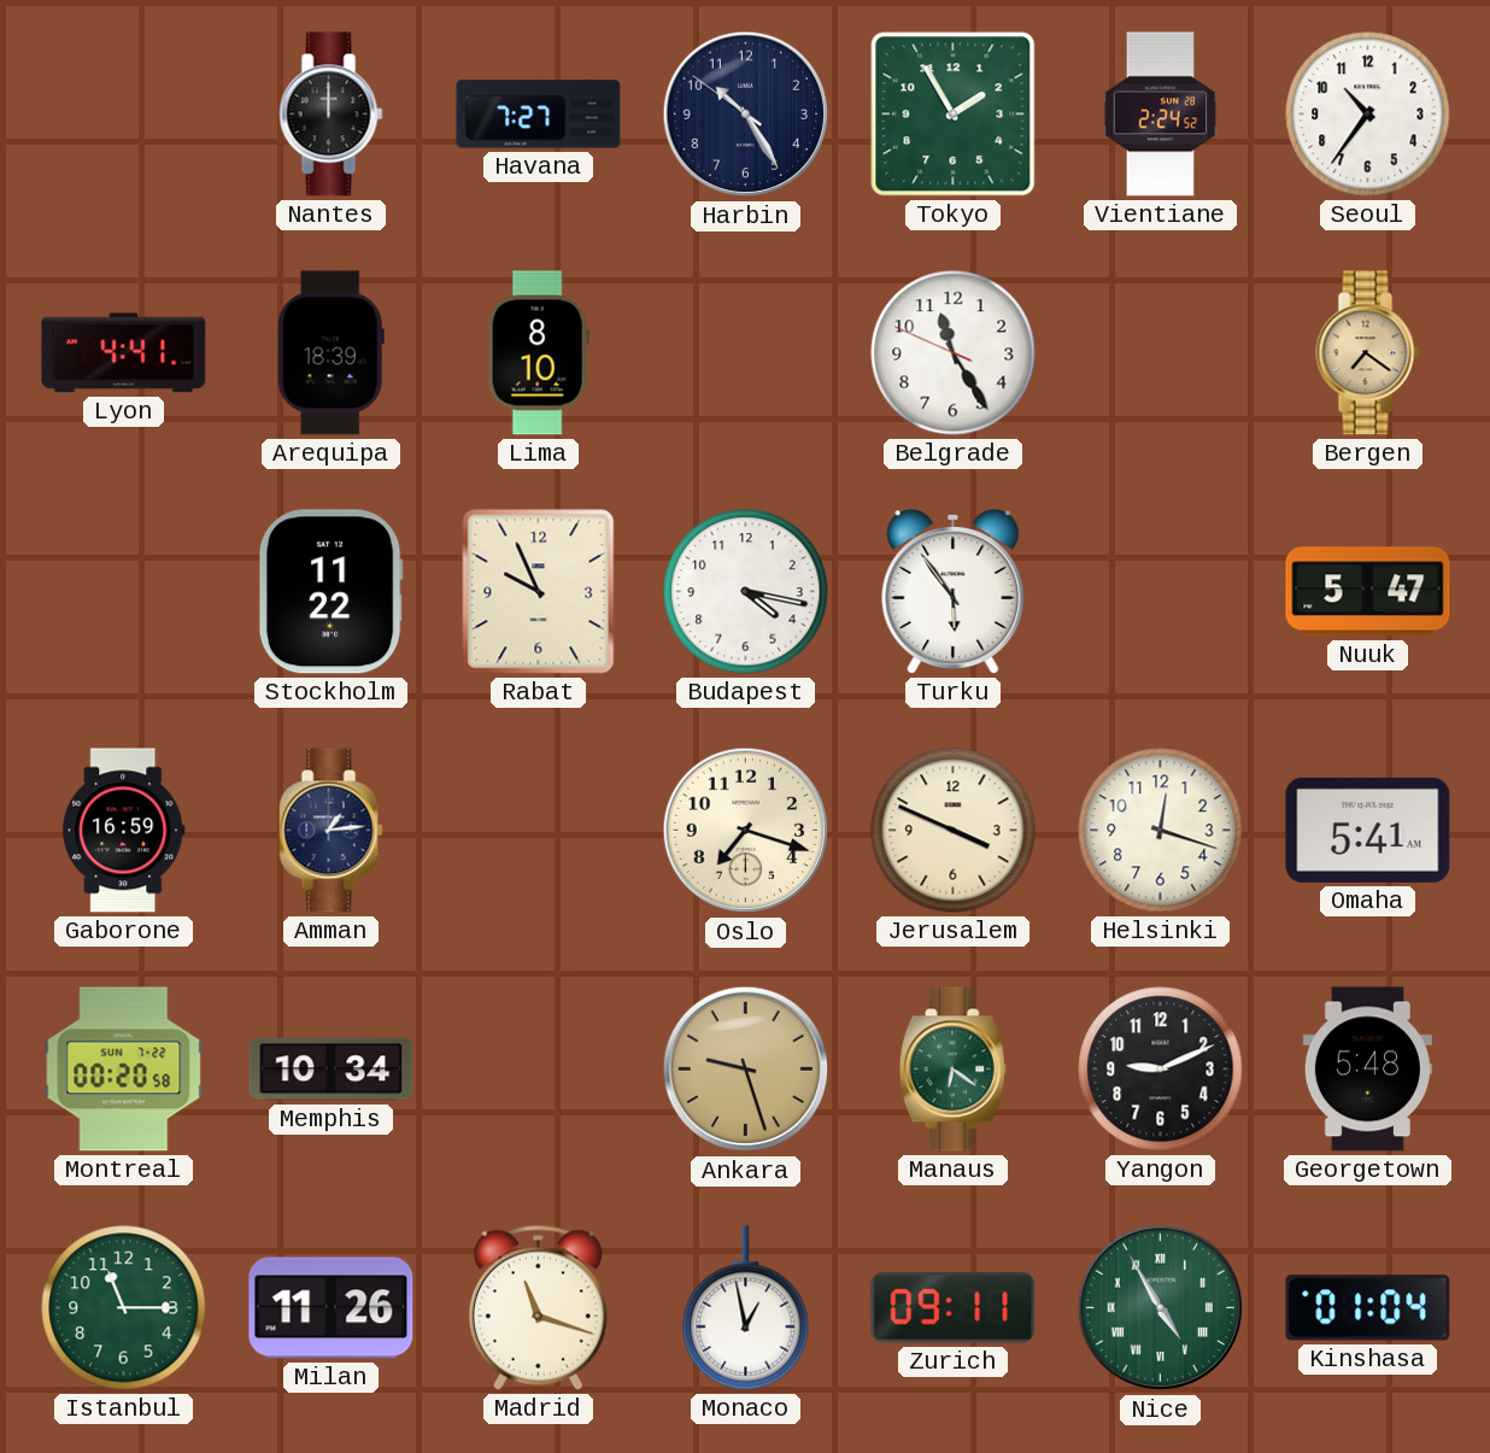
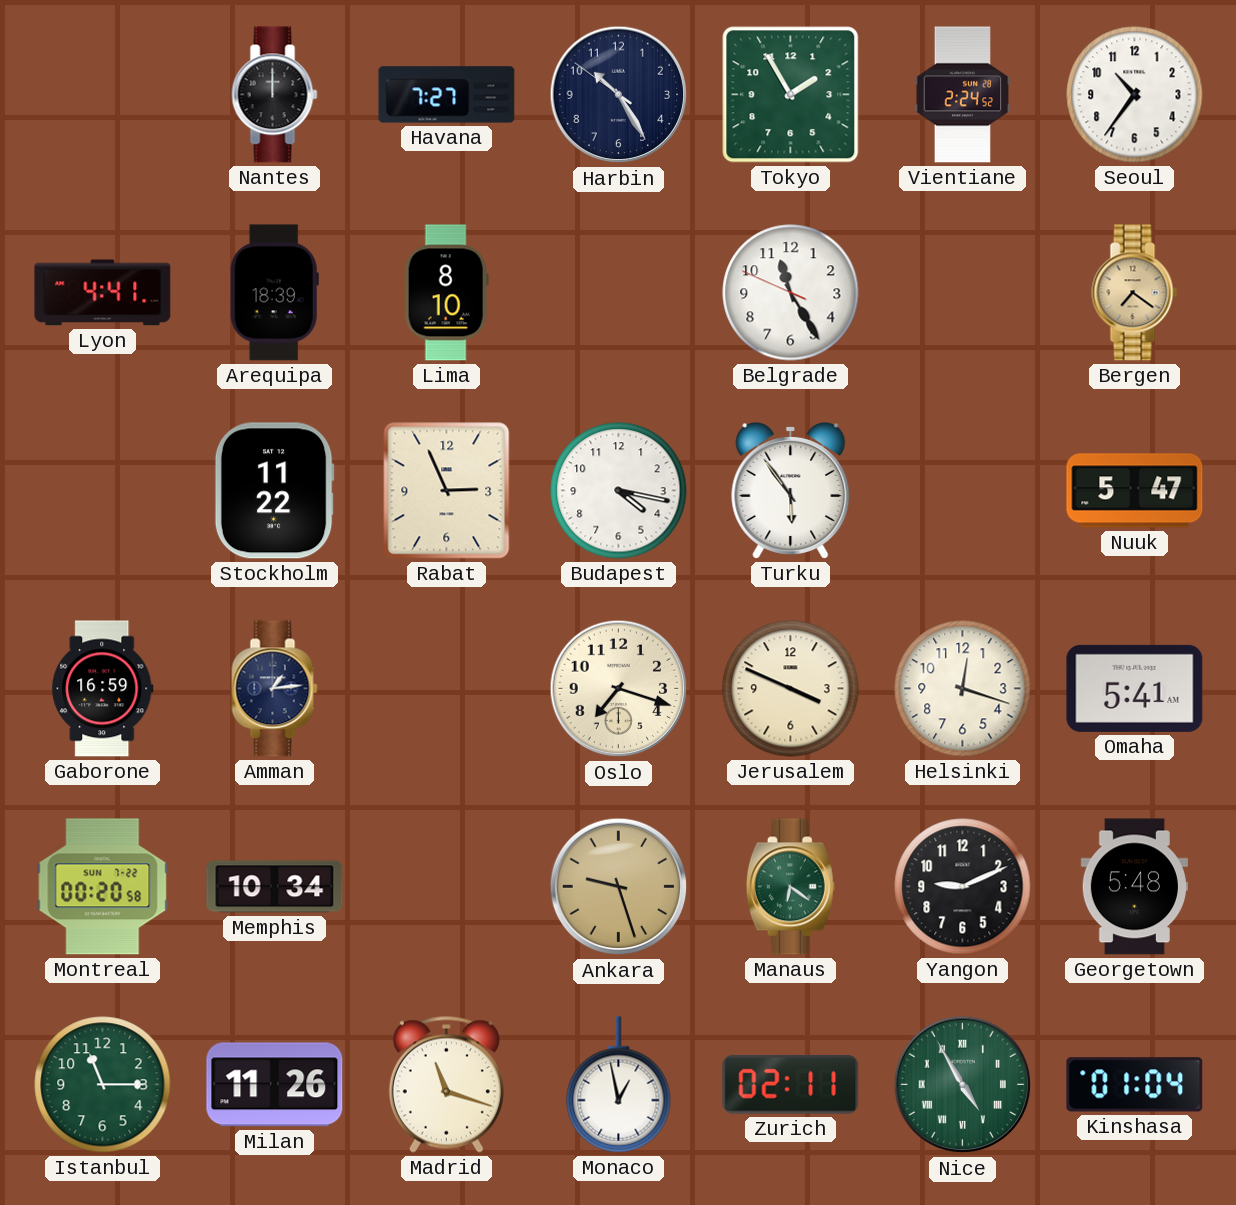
Rabat: 9:56 -> 2:56
Zurich: 09:11 -> 02:11
